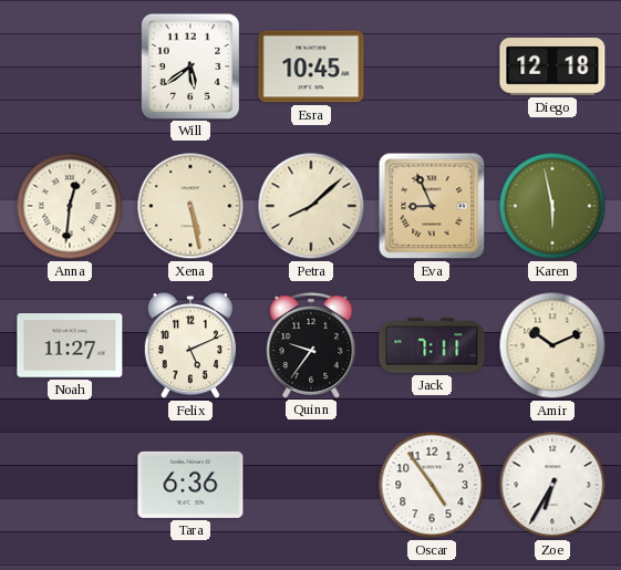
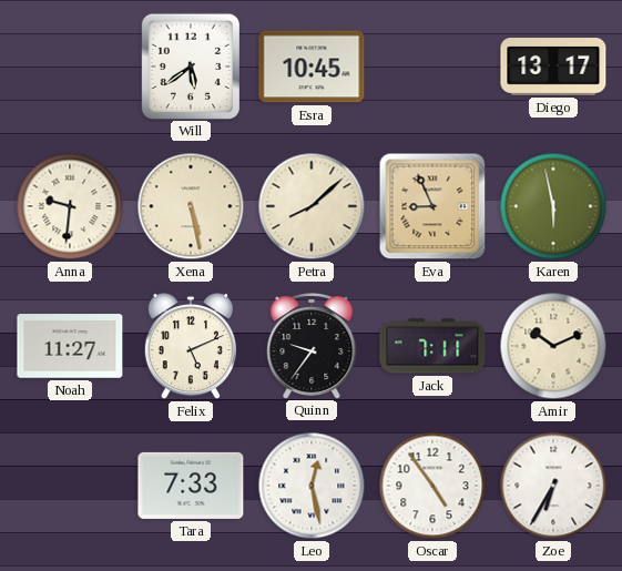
Diego: 12:18 -> 13:17
Anna: 12:31 -> 9:31
Tara: 6:36 -> 7:33
Leo: none -> 12:28
